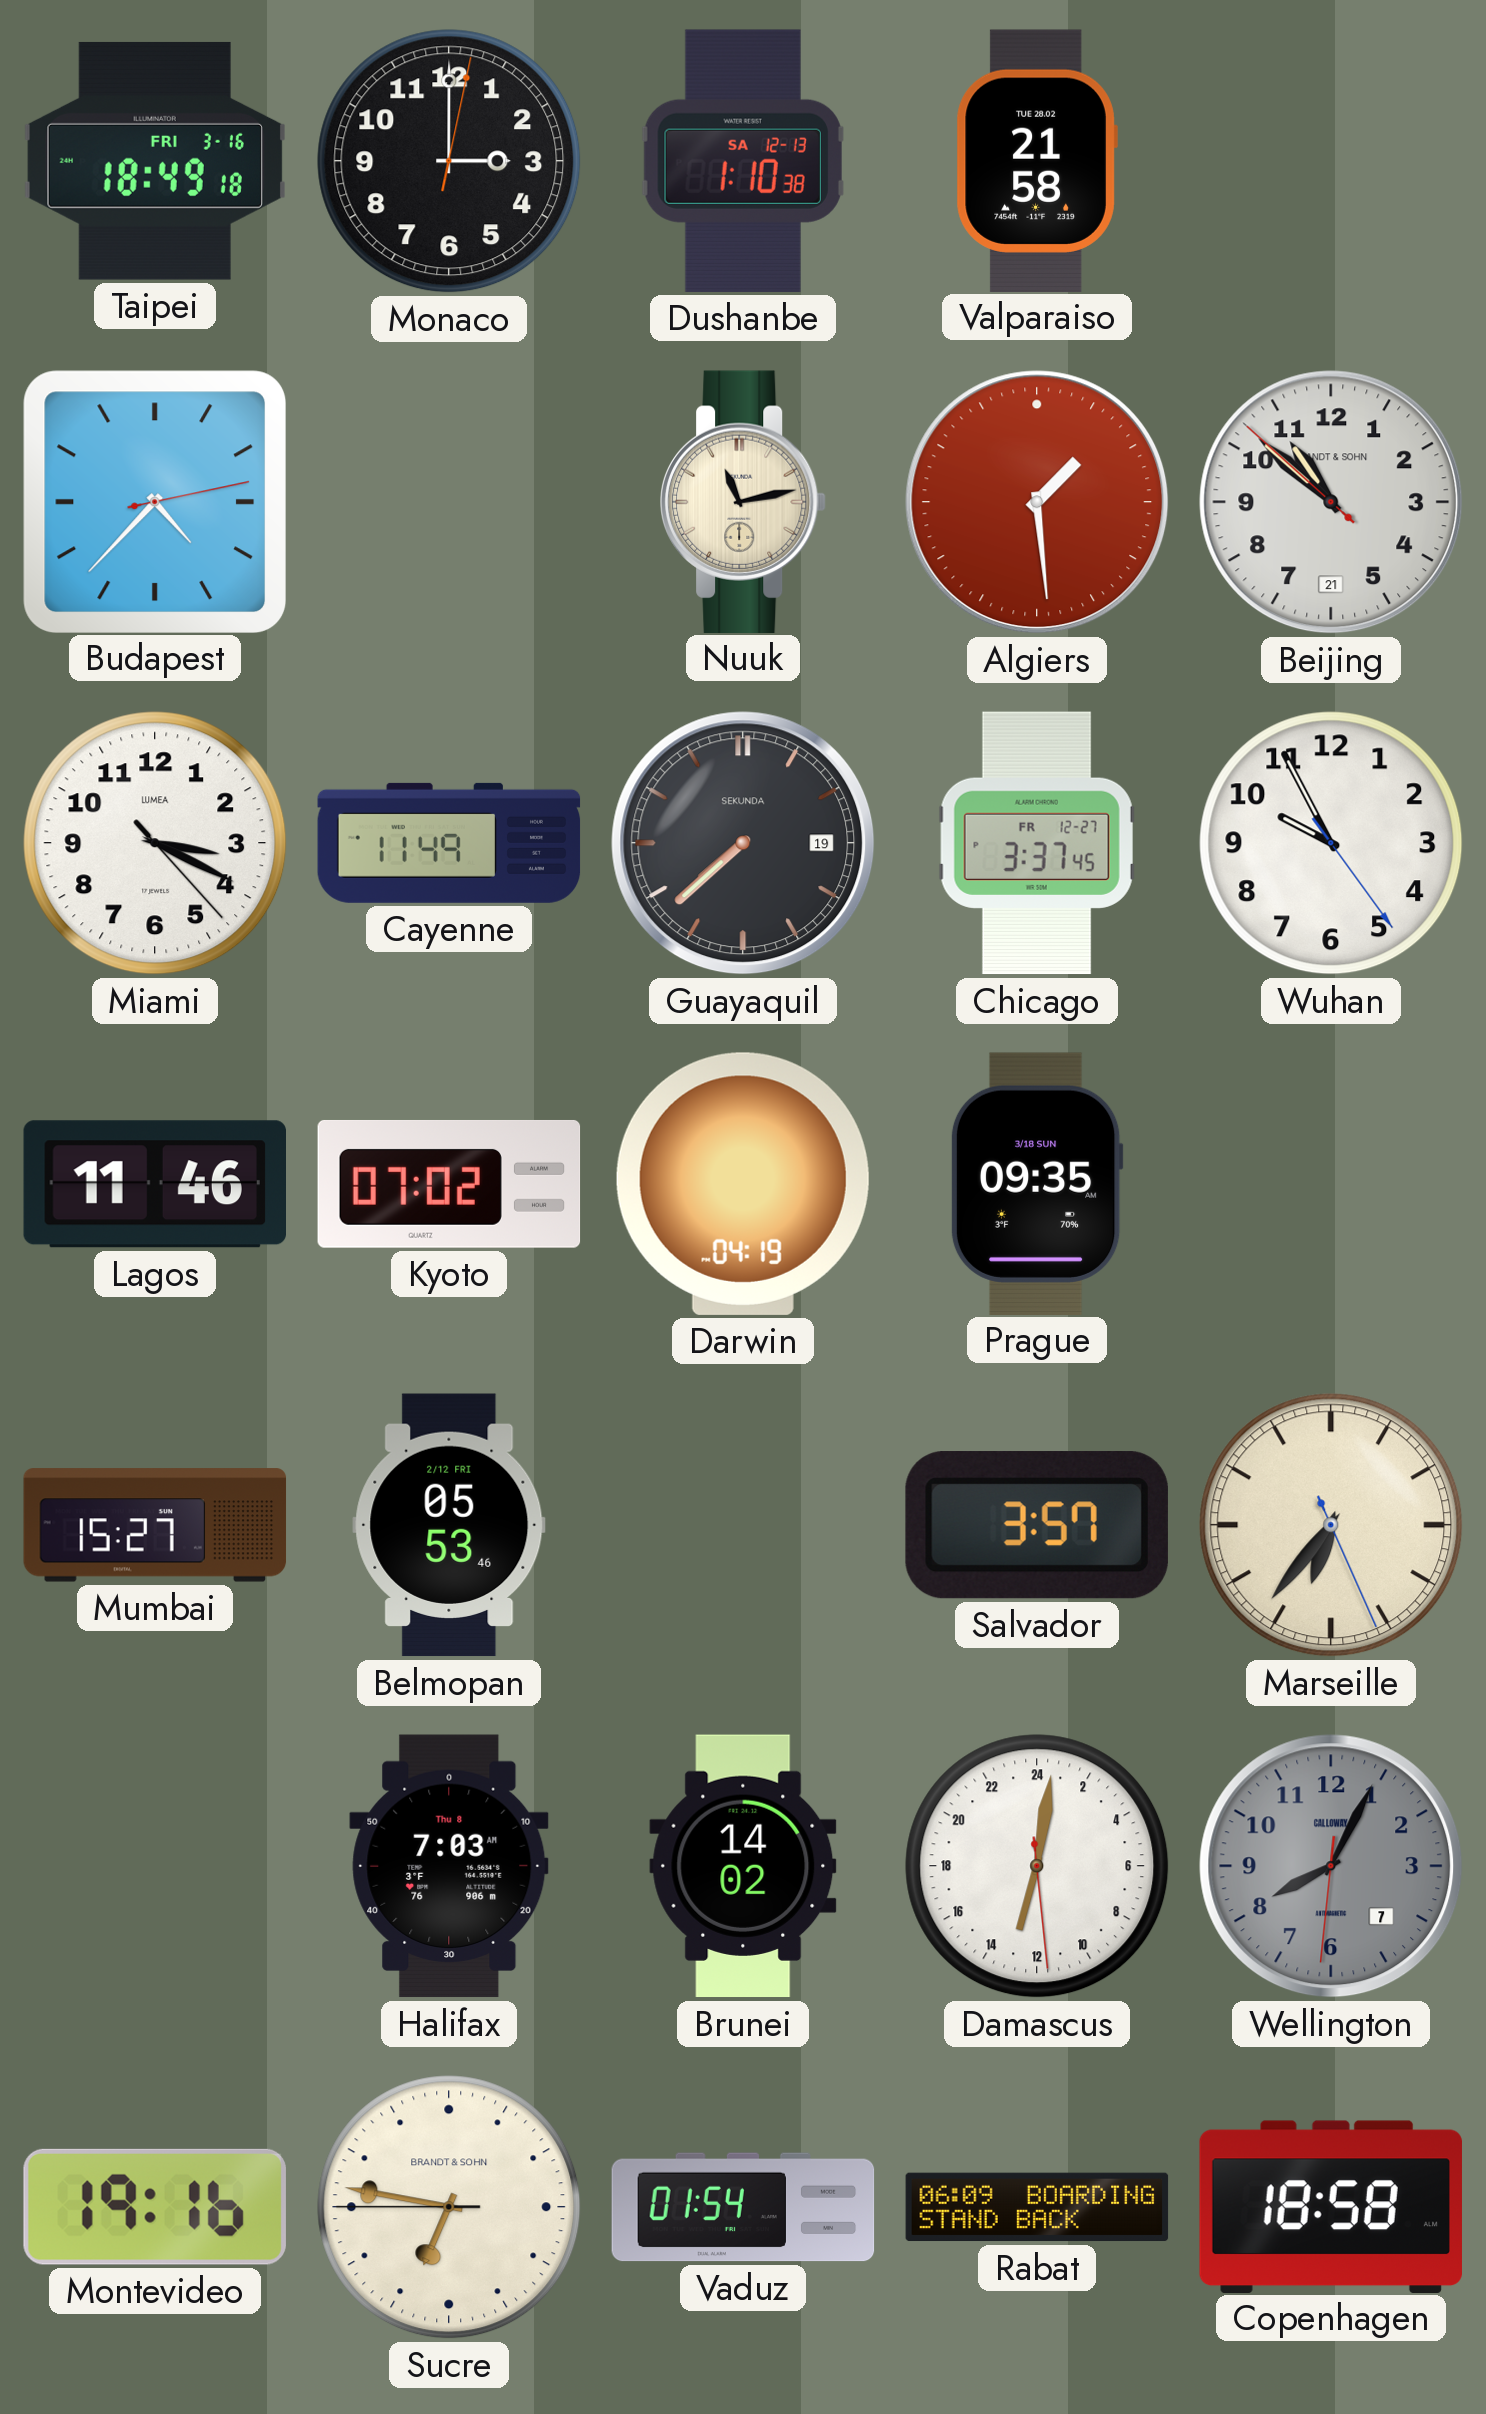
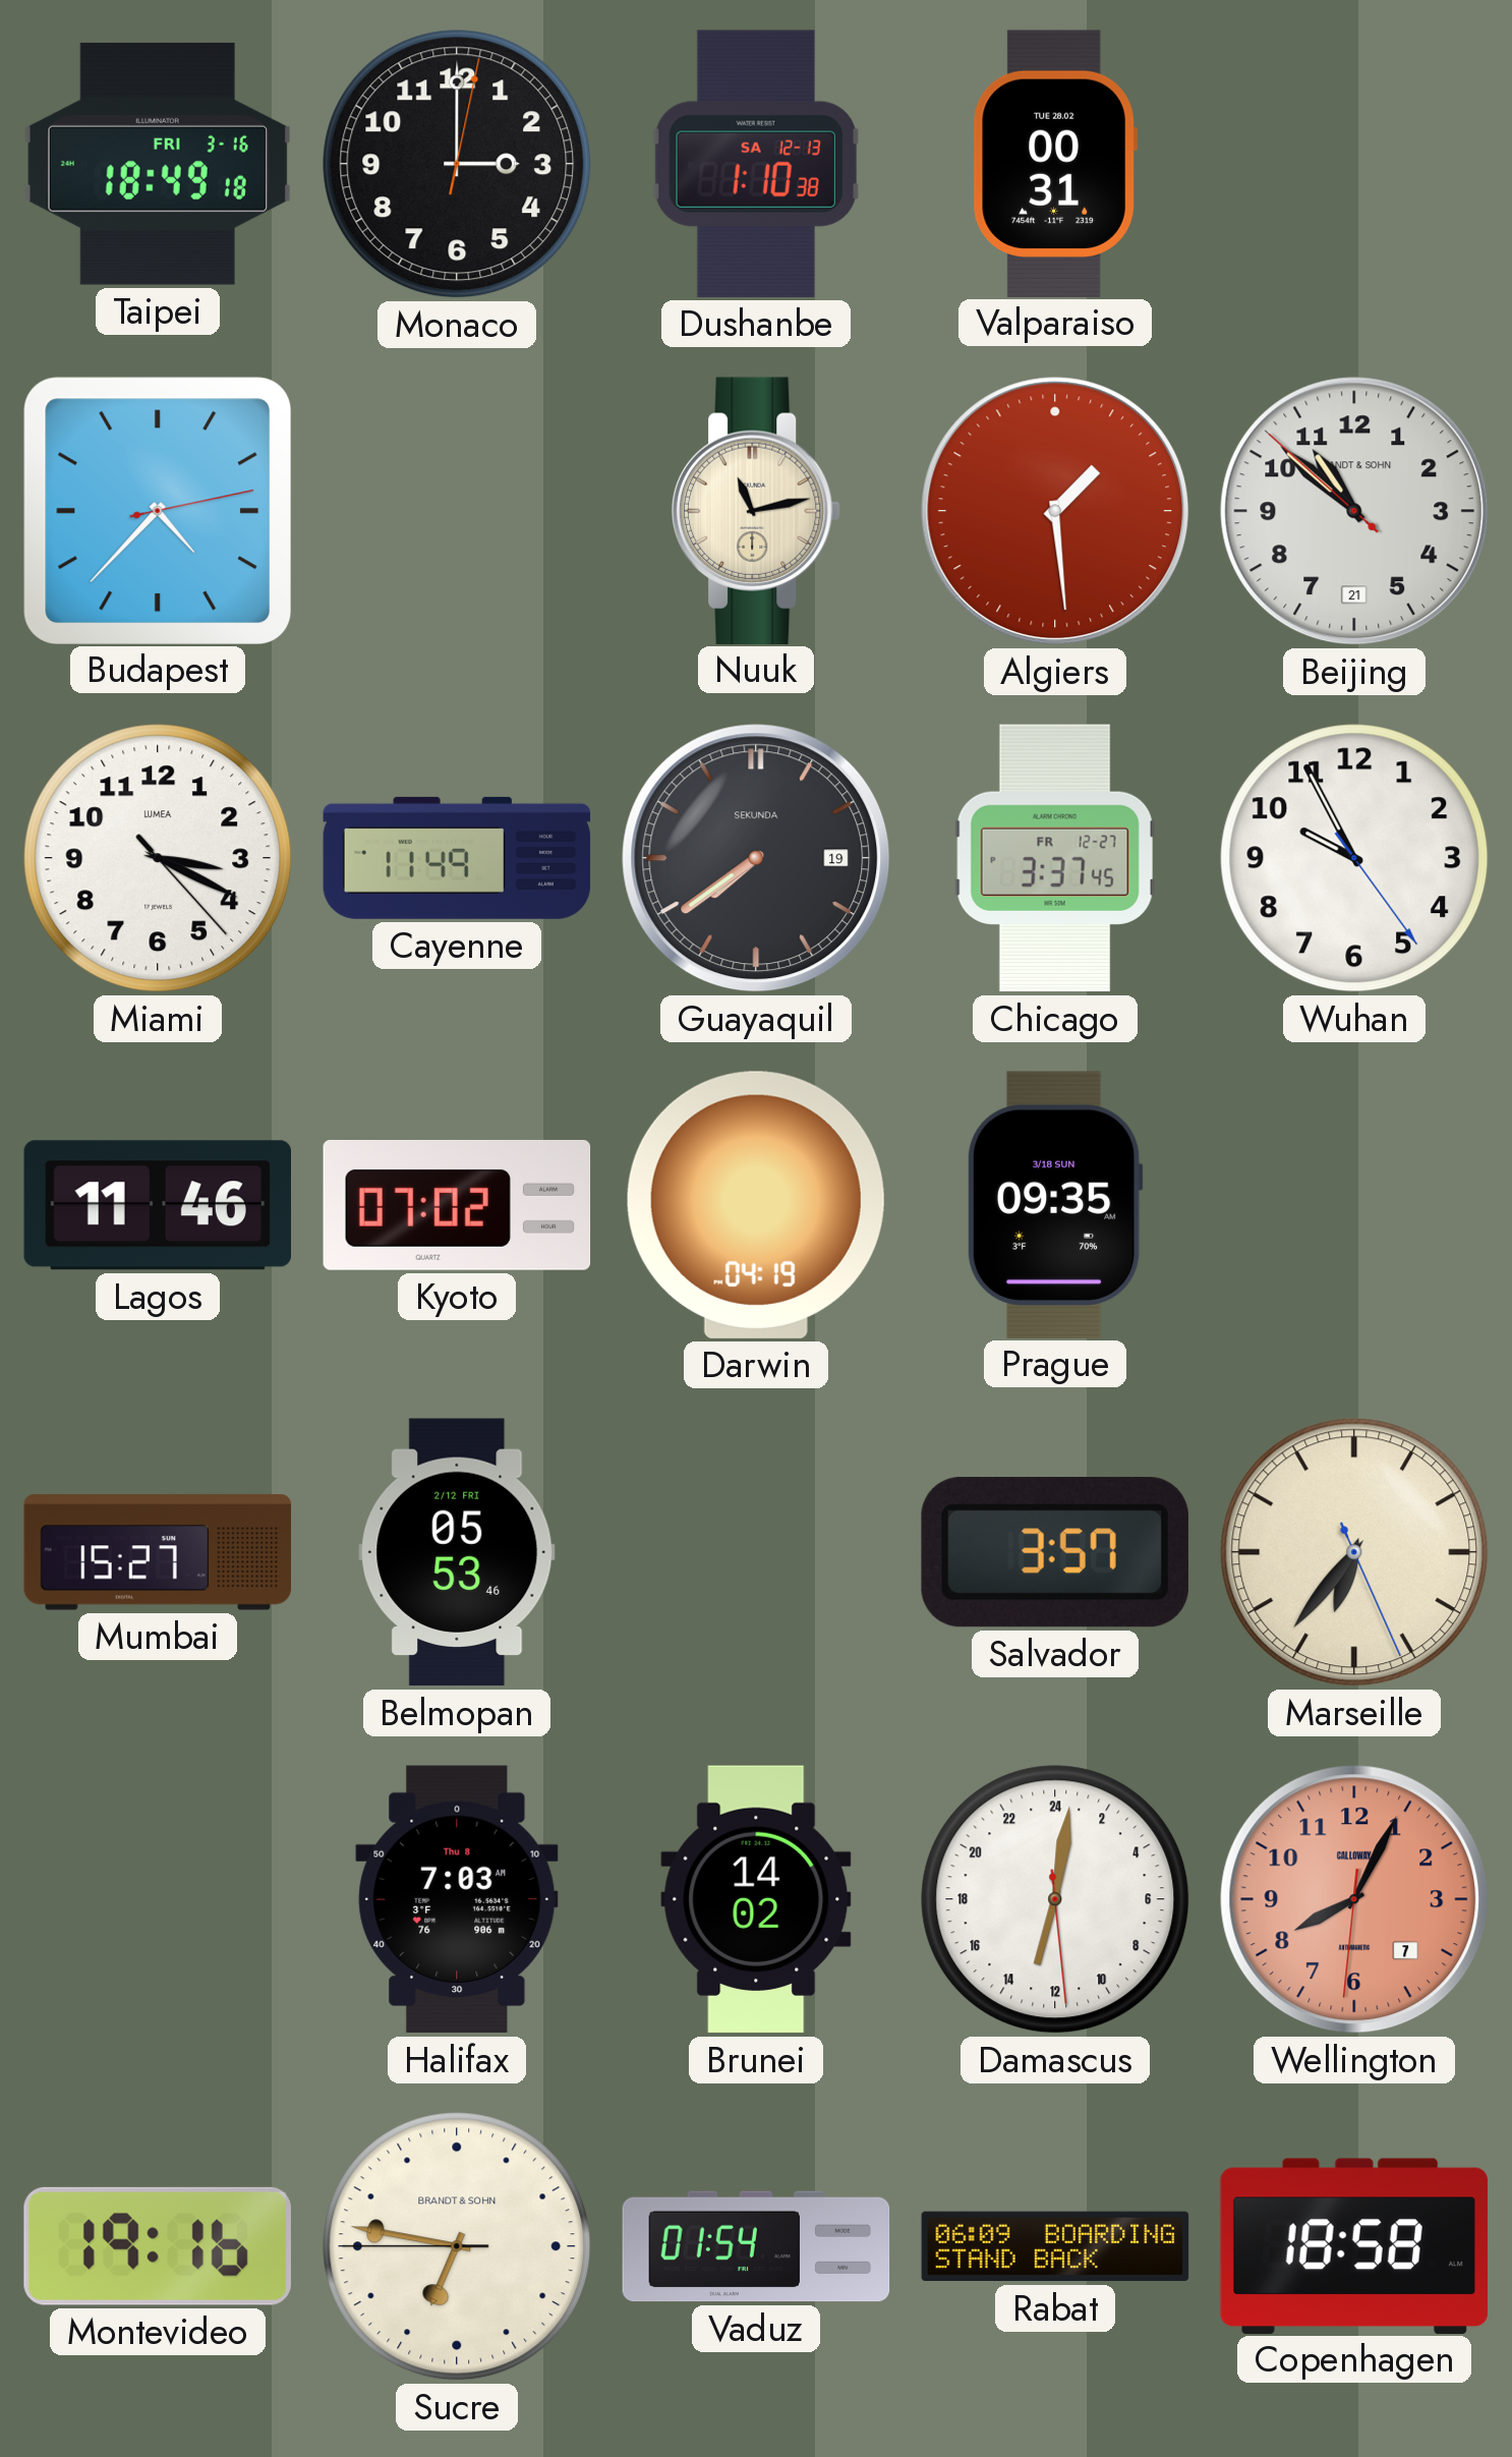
Valparaiso: 21:58 -> 00:31
Guayaquil: 7:38 -> 7:39
Wellington dial: grey -> salmon
